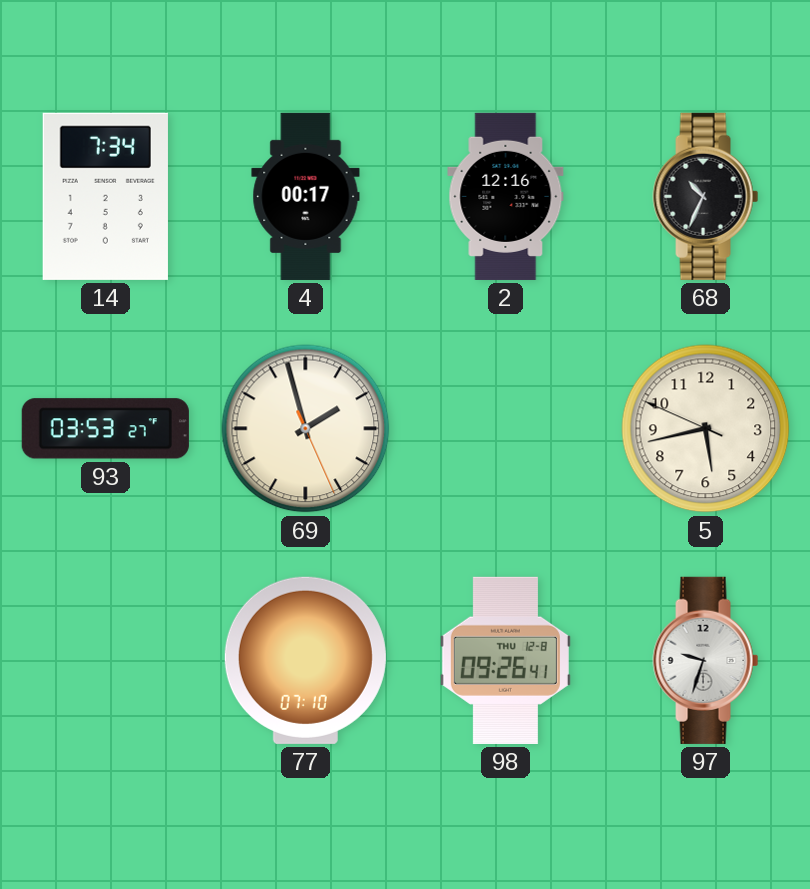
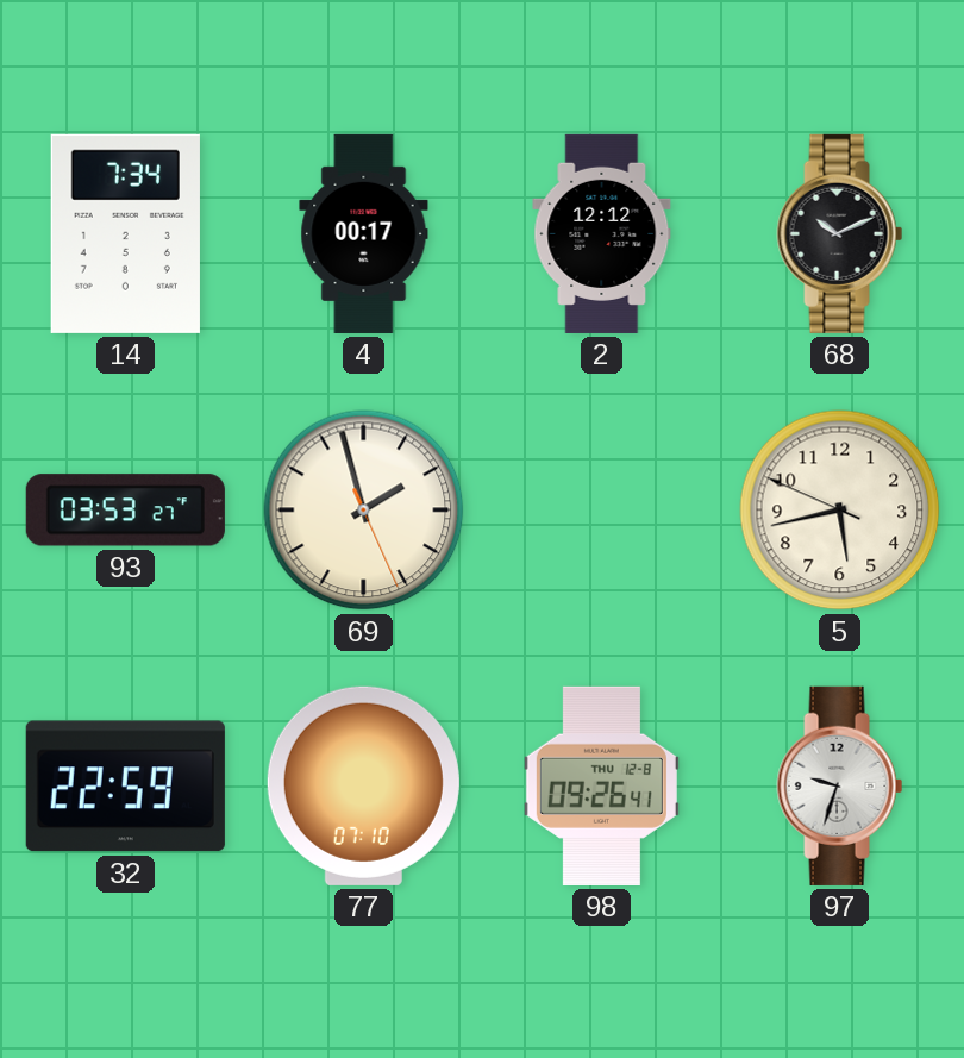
2: 12:16 -> 12:12
68: 10:34 -> 10:11
32: none -> 22:59
